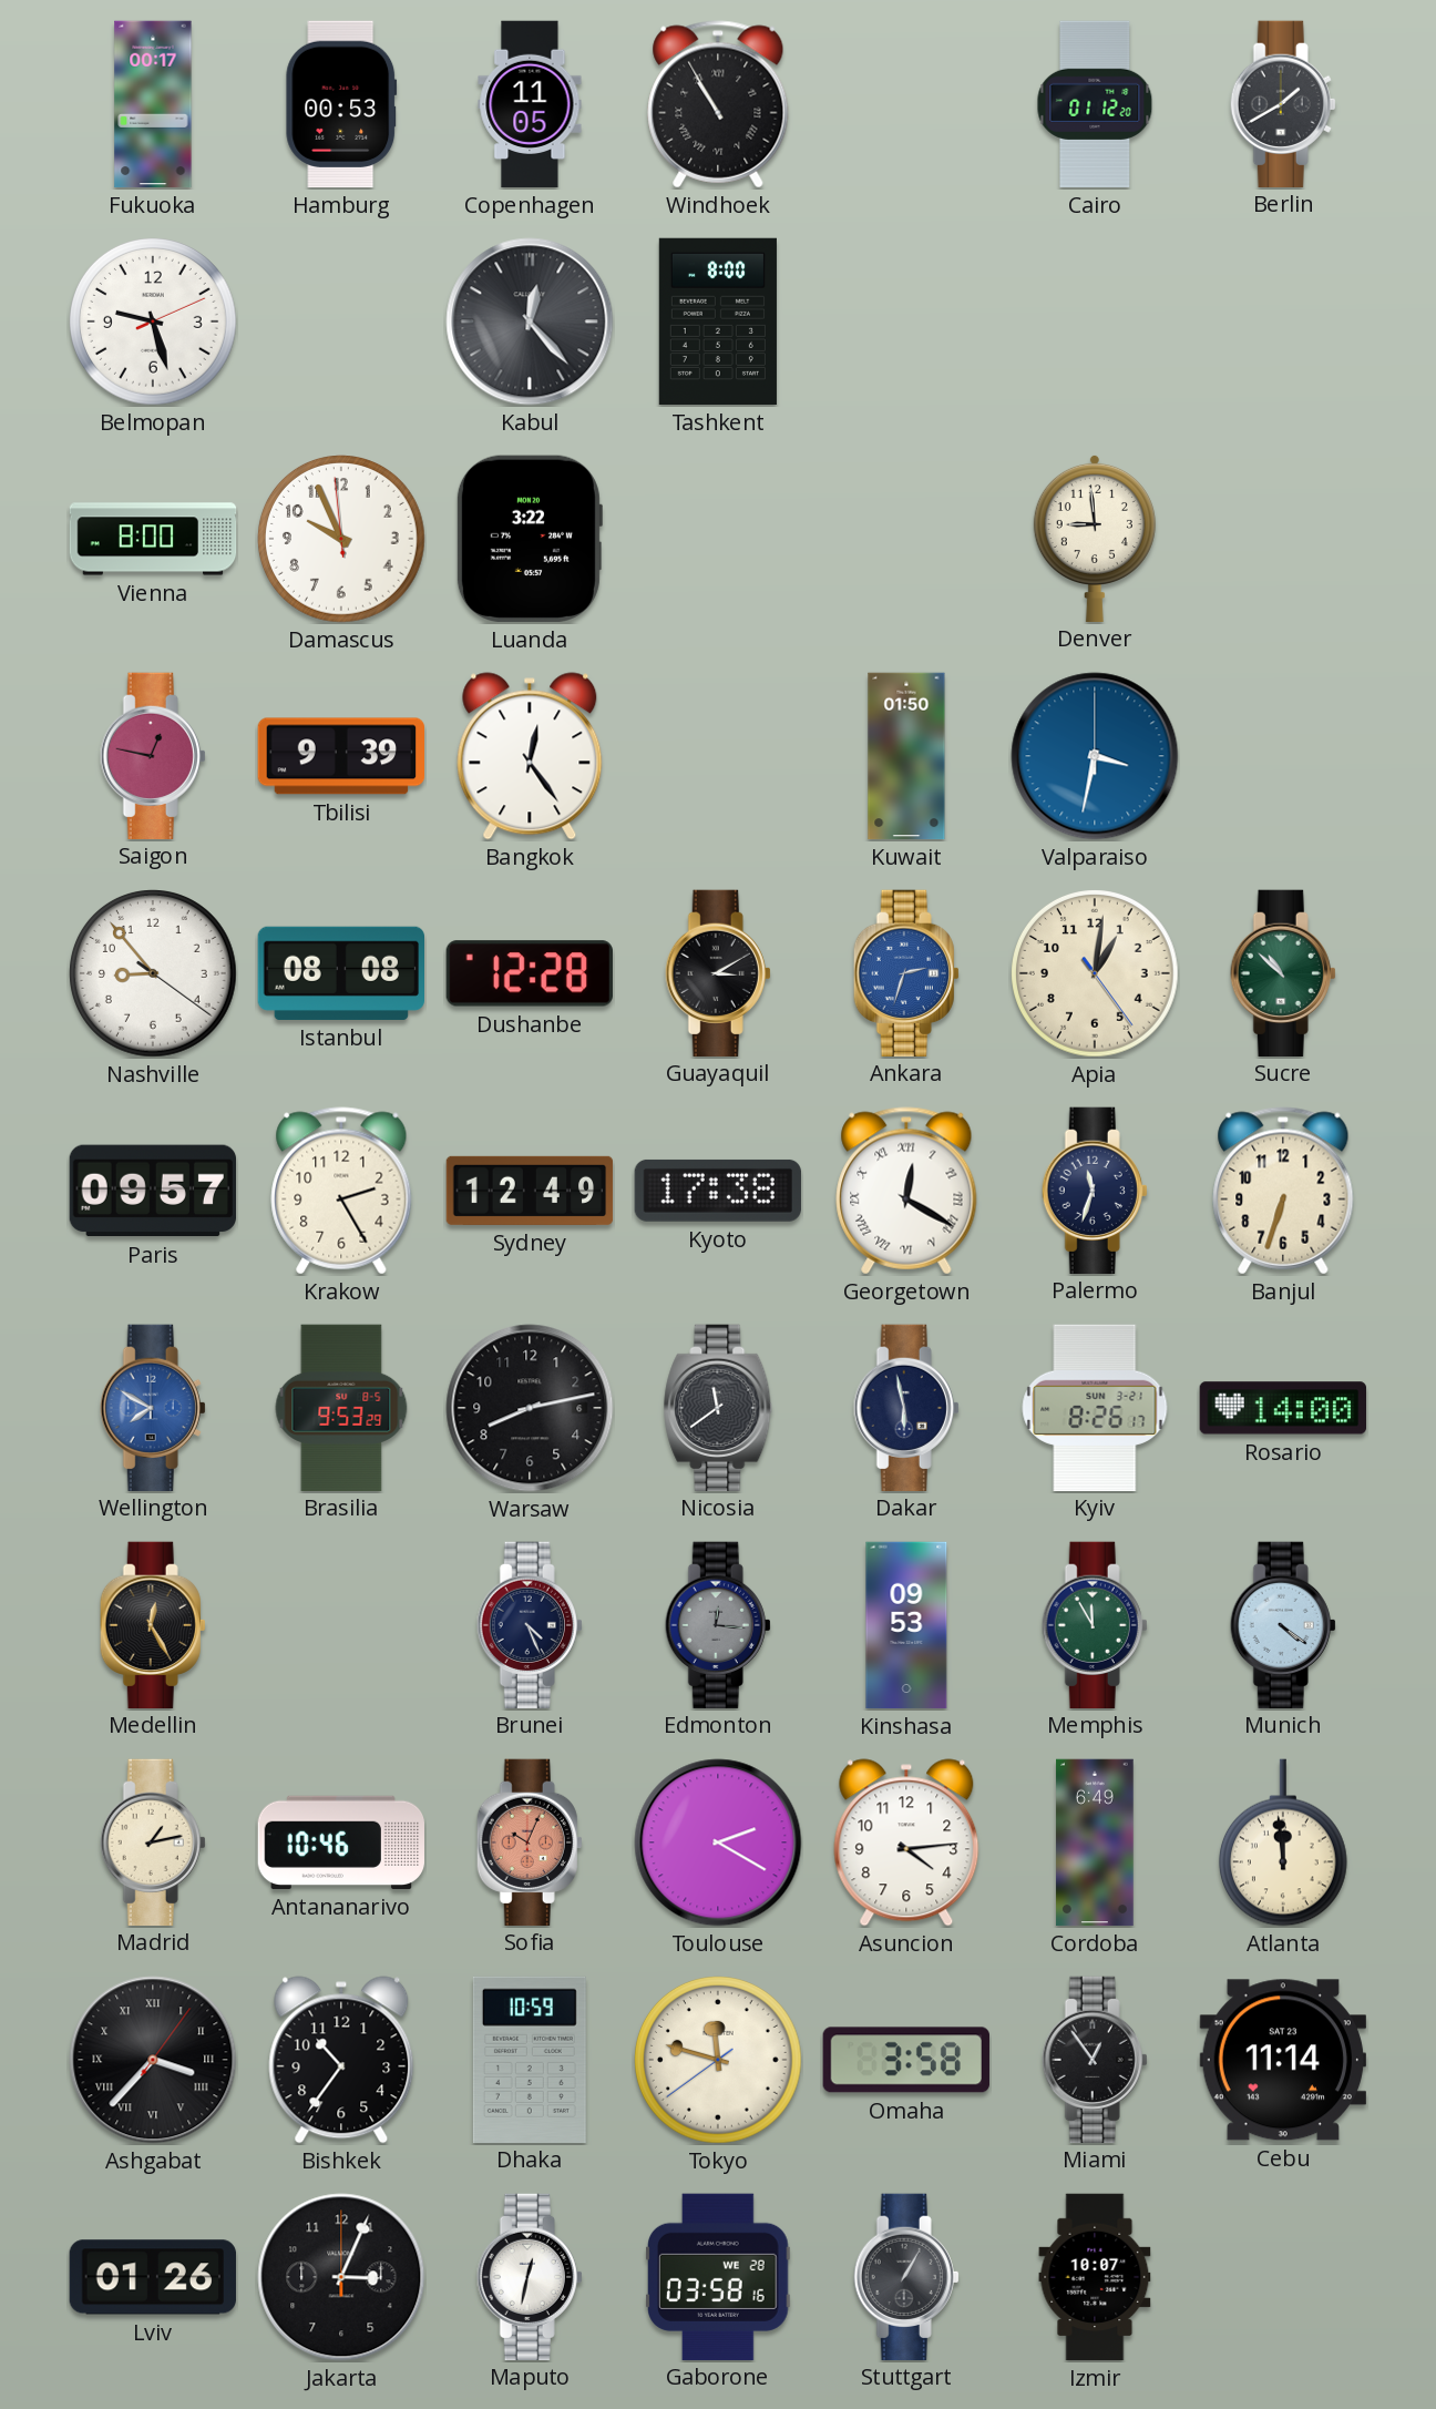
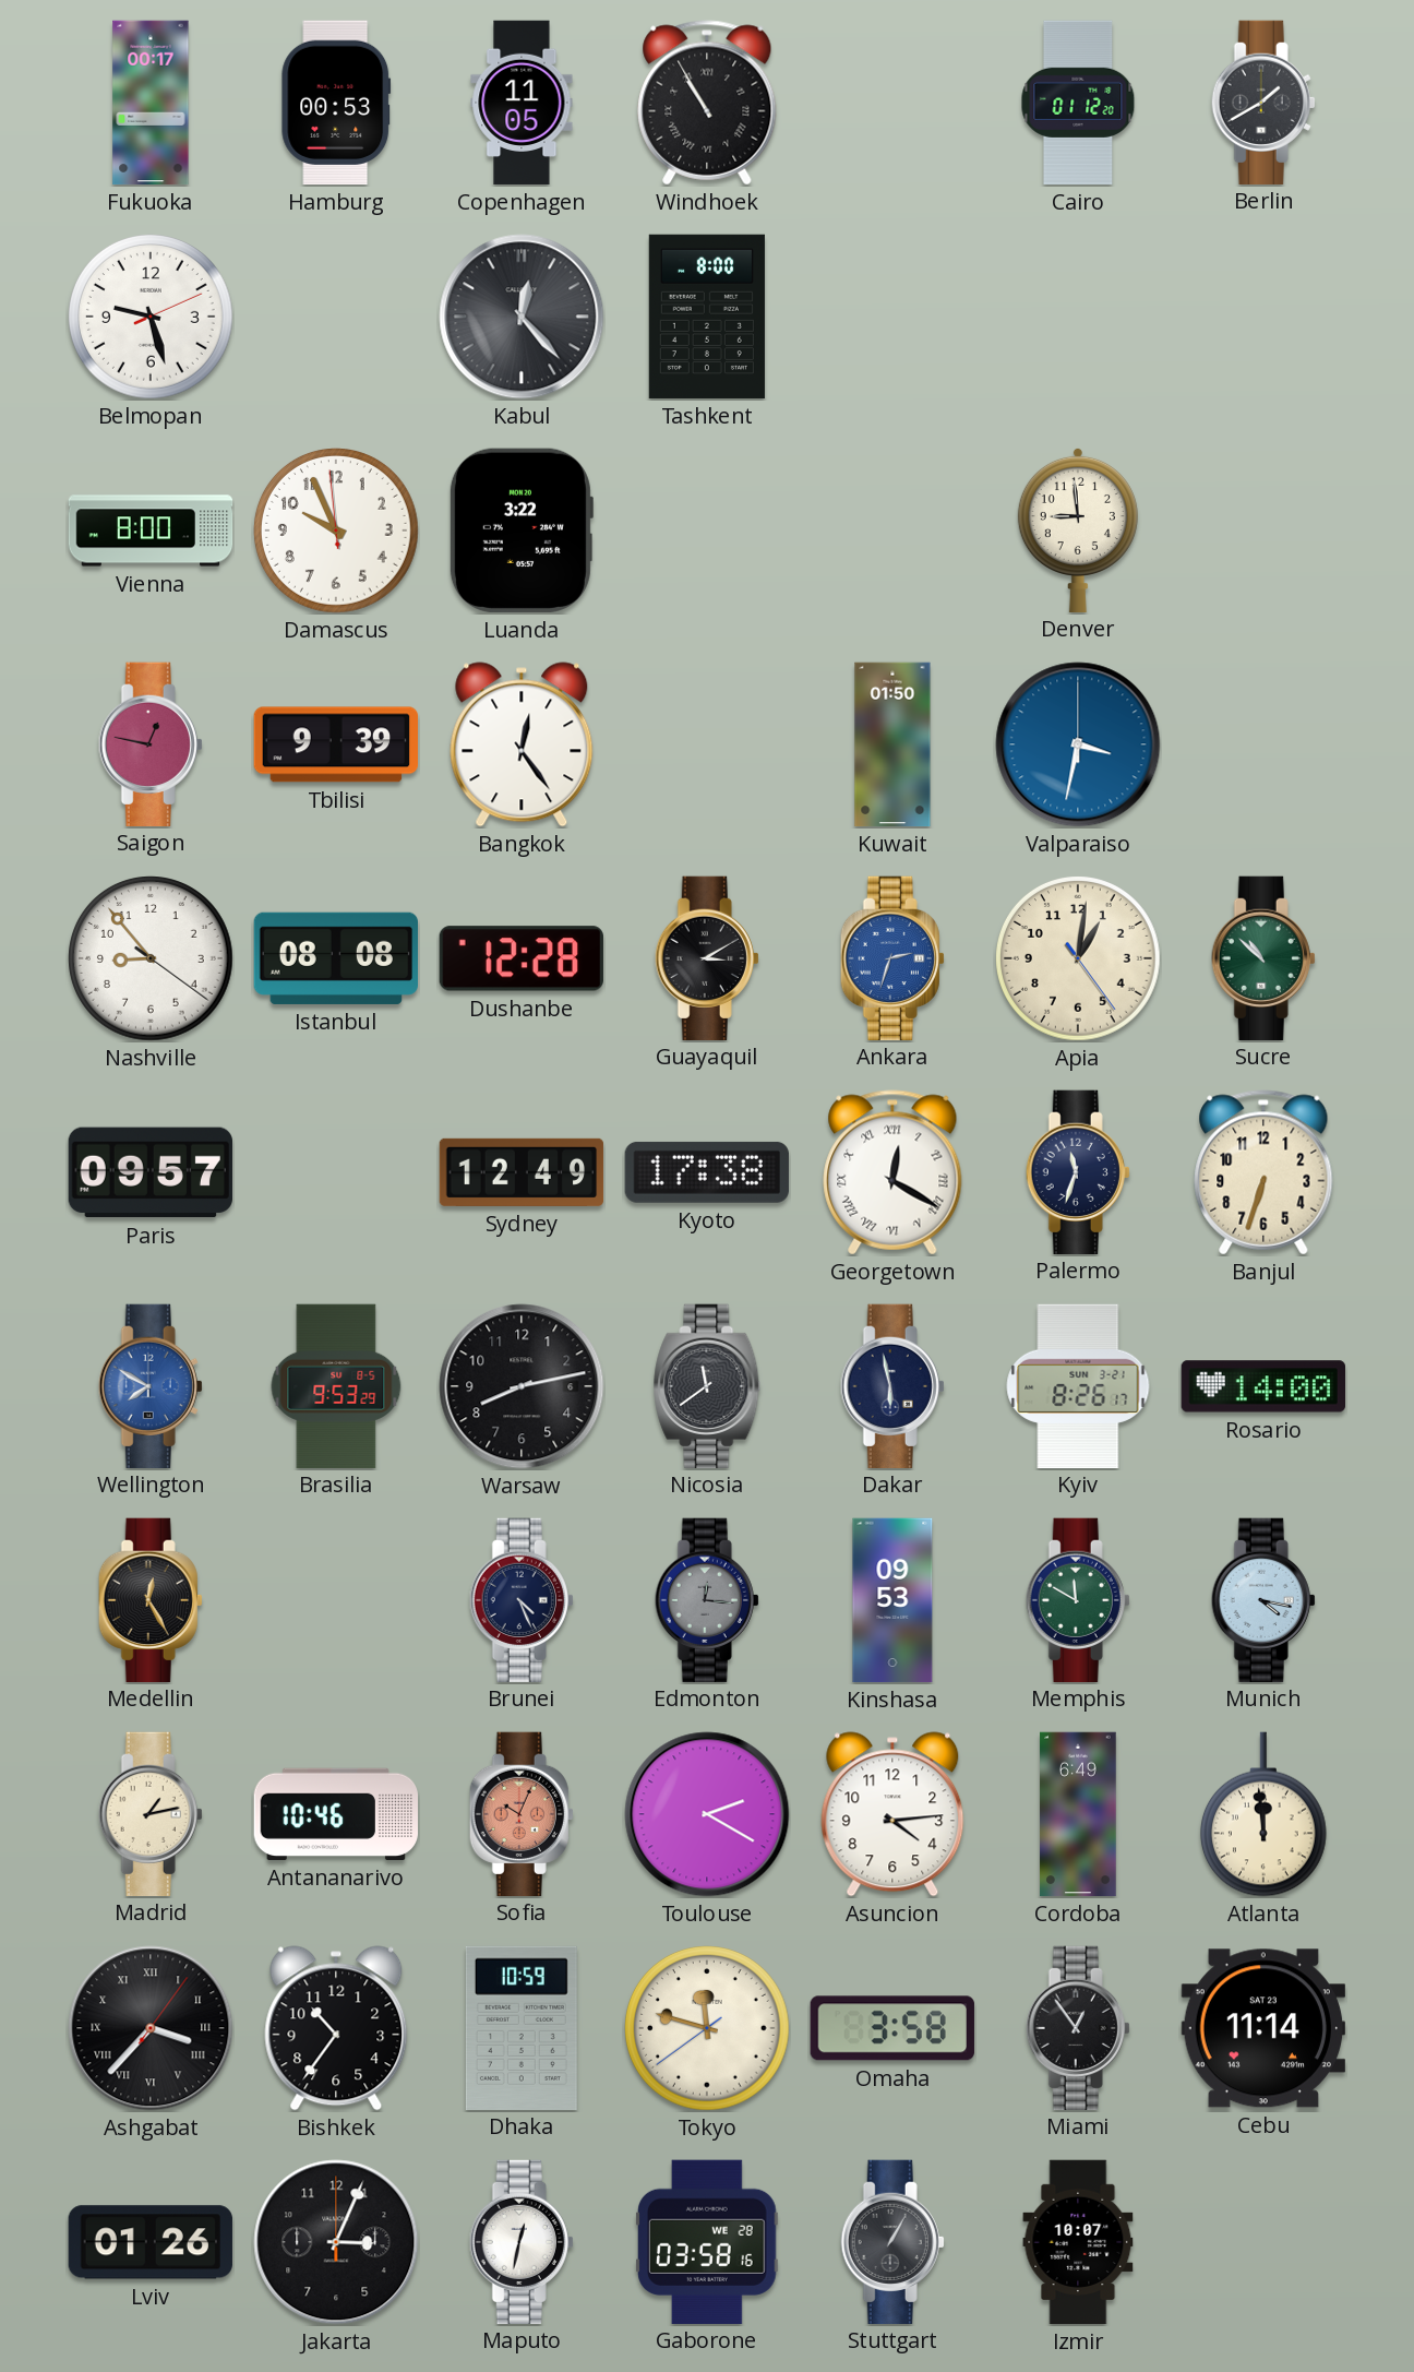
Krakow: 2:25 -> none
Memphis: 11:55 -> 11:50
Munich: 4:21 -> 4:17
